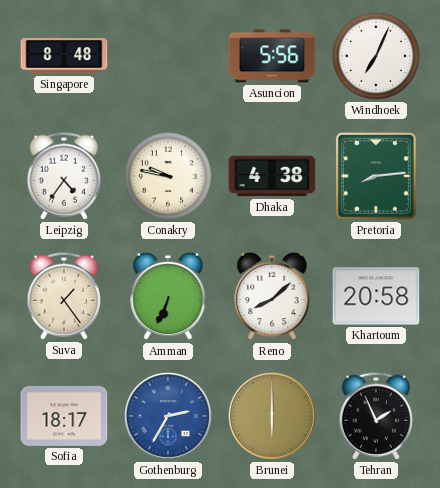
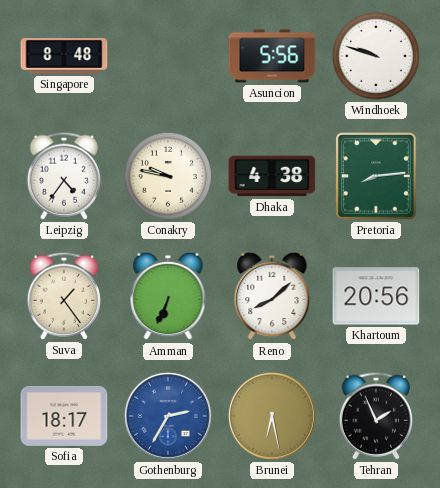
Windhoek: 7:04 -> 9:48
Khartoum: 20:58 -> 20:56
Brunei: 6:00 -> 6:28
